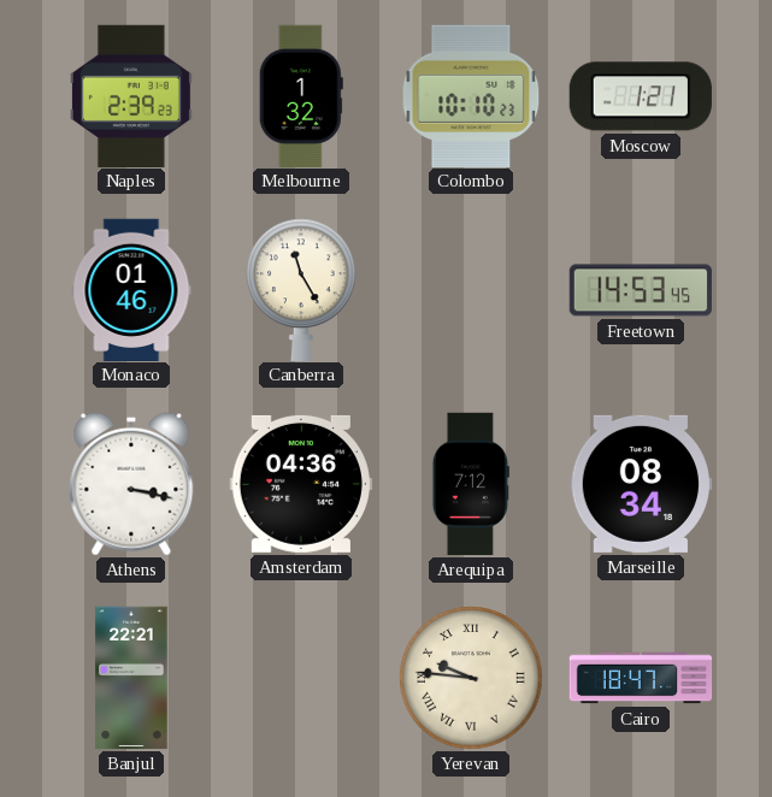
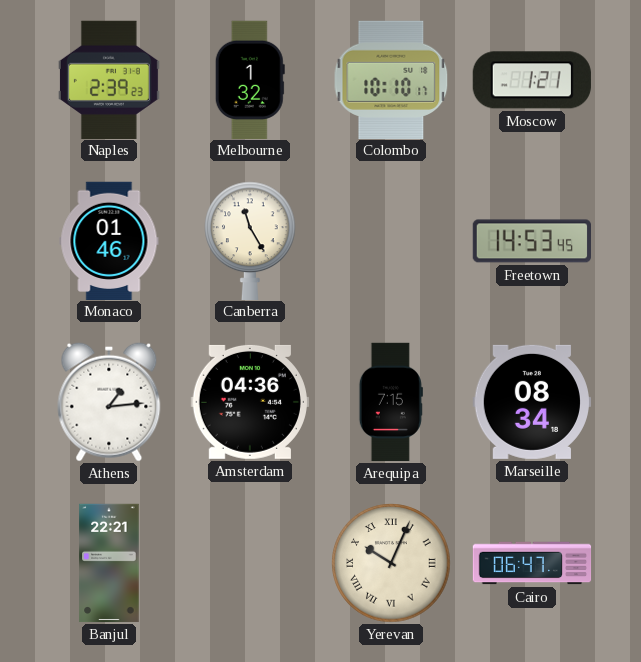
Colombo: 10:10:23 -> 10:10:17
Athens: 3:17 -> 1:14
Arequipa: 7:12 -> 7:15
Yerevan: 9:46 -> 10:04
Cairo: 18:47 -> 06:47
